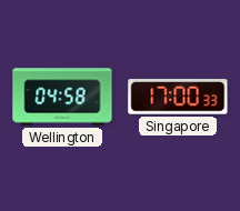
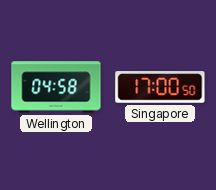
Singapore: 17:00:33 -> 17:00:50
